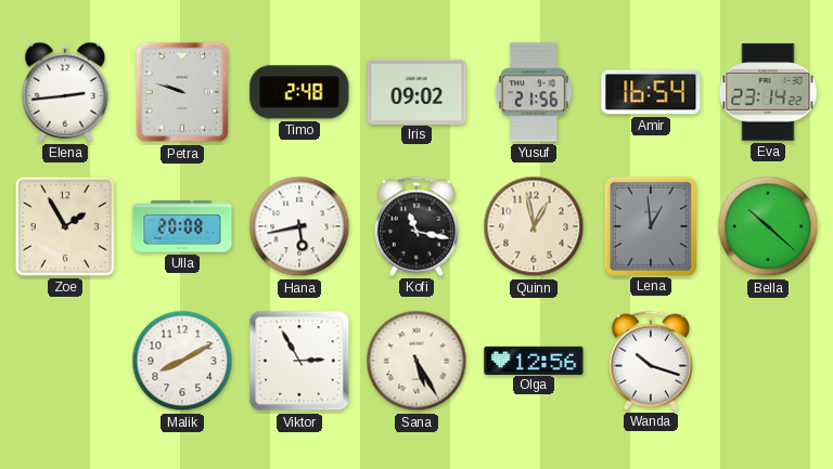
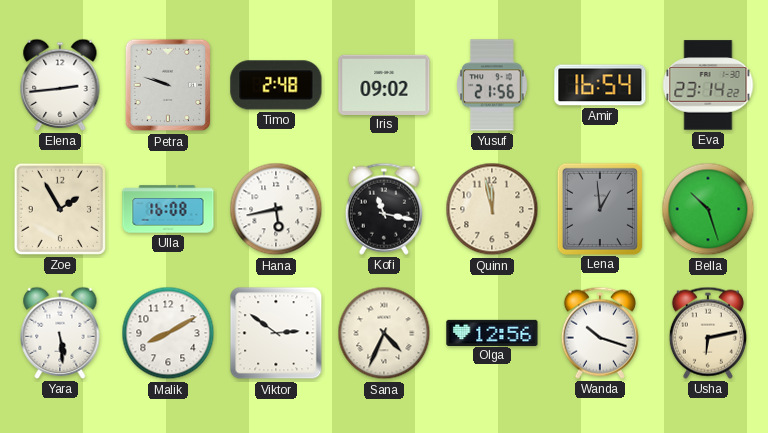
Ulla: 20:08 -> 16:08
Quinn: 12:58 -> 11:58
Bella: 10:22 -> 10:27
Yara: none -> 5:29
Viktor: 2:55 -> 2:51
Sana: 5:25 -> 4:34
Usha: none -> 6:13
